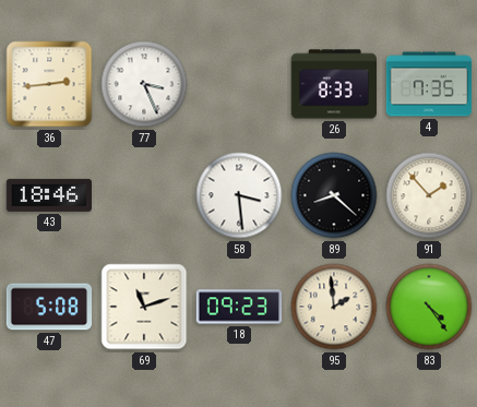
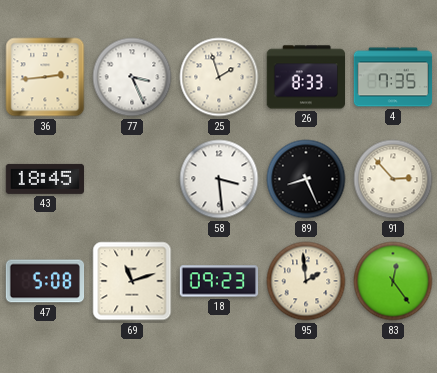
25: none -> 1:57
43: 18:46 -> 18:45
89: 8:22 -> 8:26
91: 1:53 -> 2:53
83: 4:24 -> 12:24
